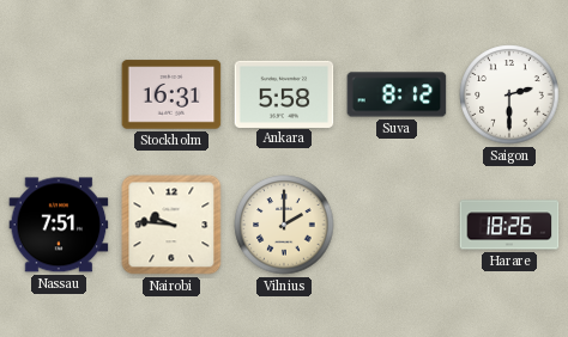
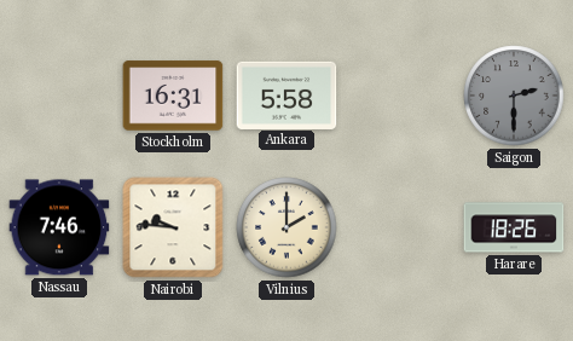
Suva: 8:12 -> none
Saigon dial: white -> grey
Nassau: 7:51 -> 7:46
